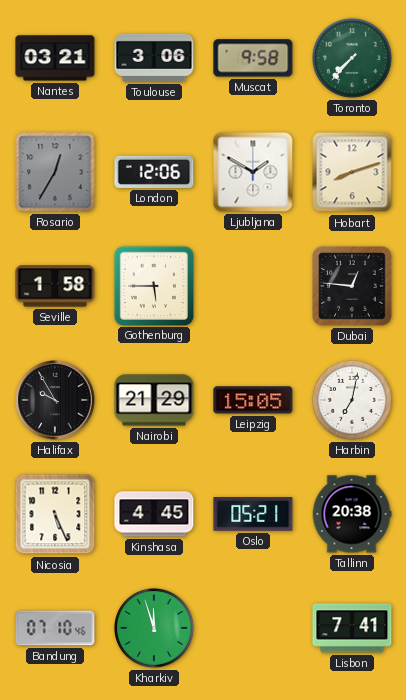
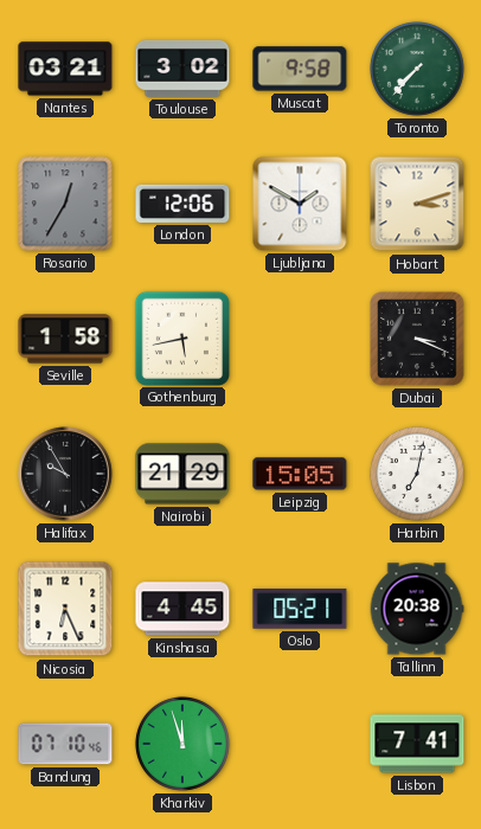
Toulouse: 3:06 -> 3:02
Hobart: 8:12 -> 3:12
Gothenburg: 5:45 -> 5:43
Dubai: 12:46 -> 3:19
Nicosia: 5:26 -> 6:26
